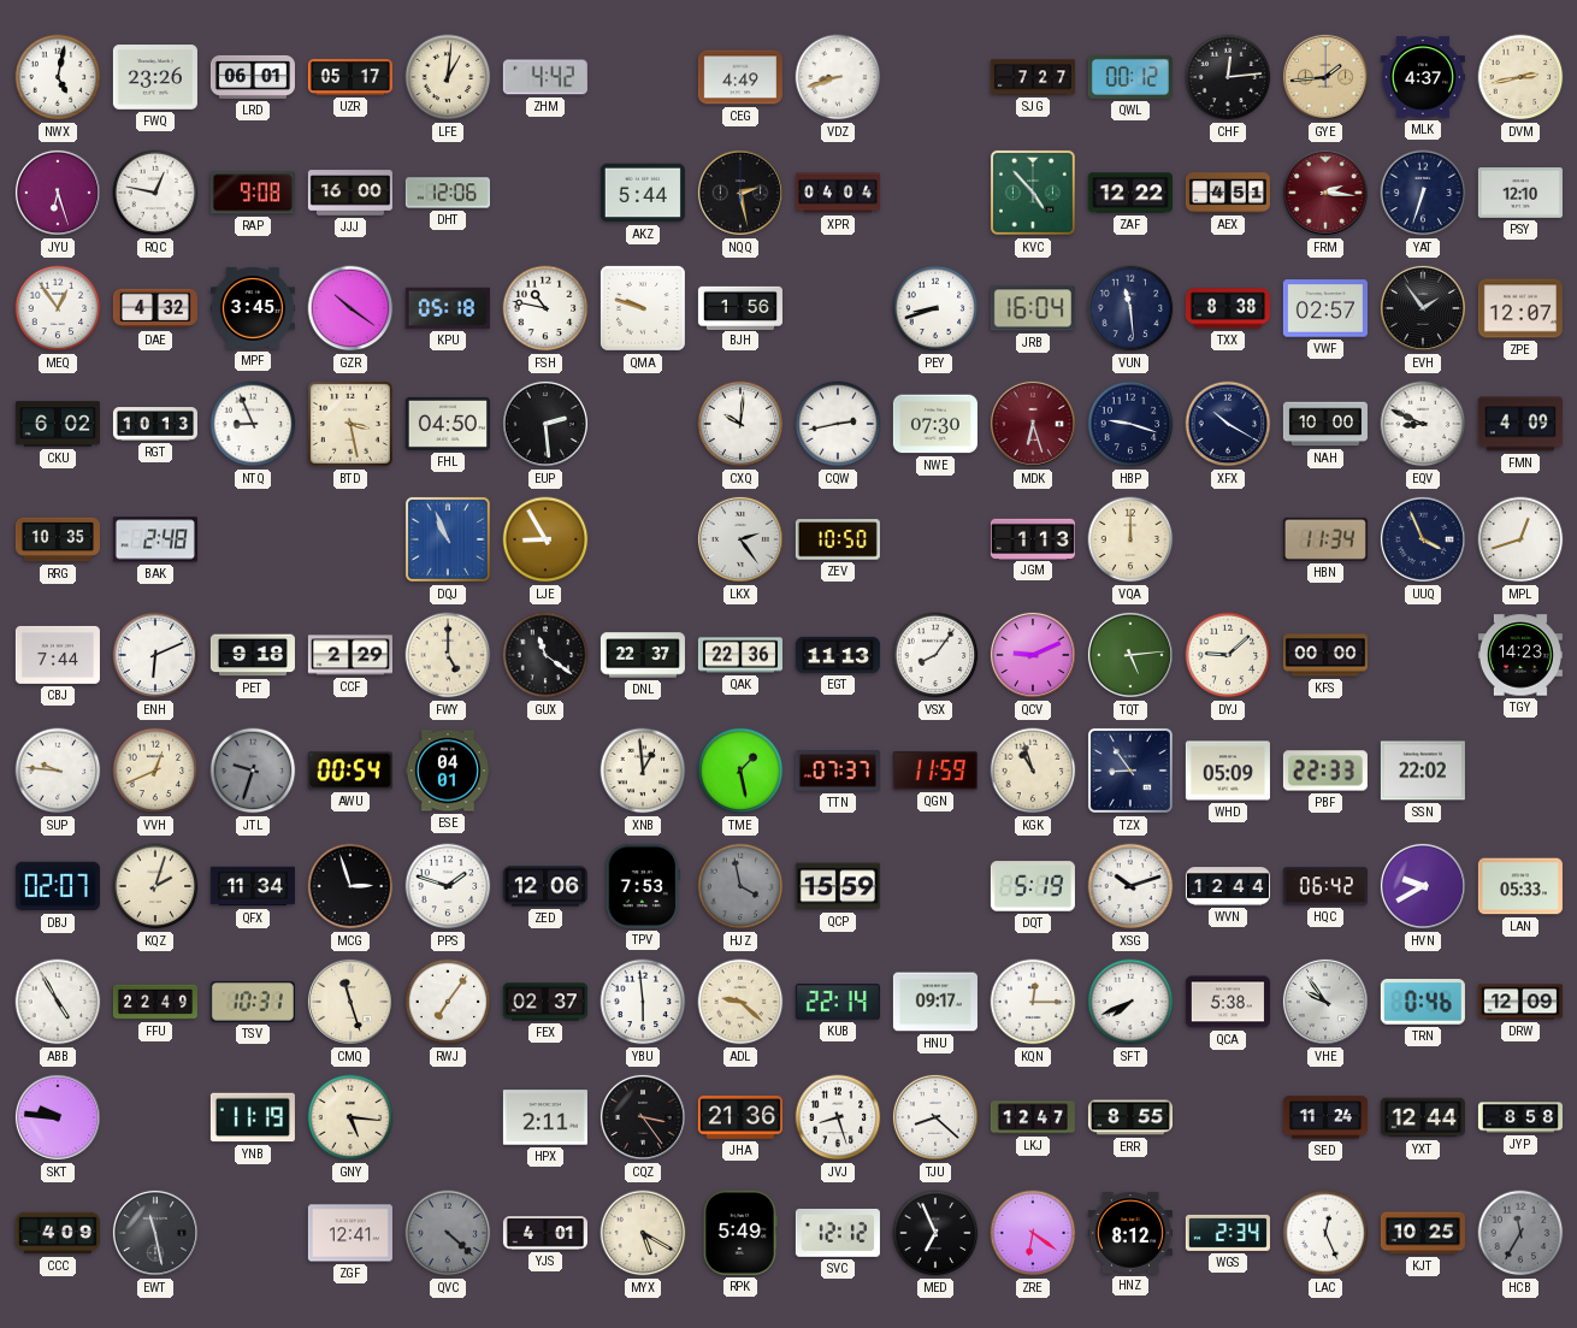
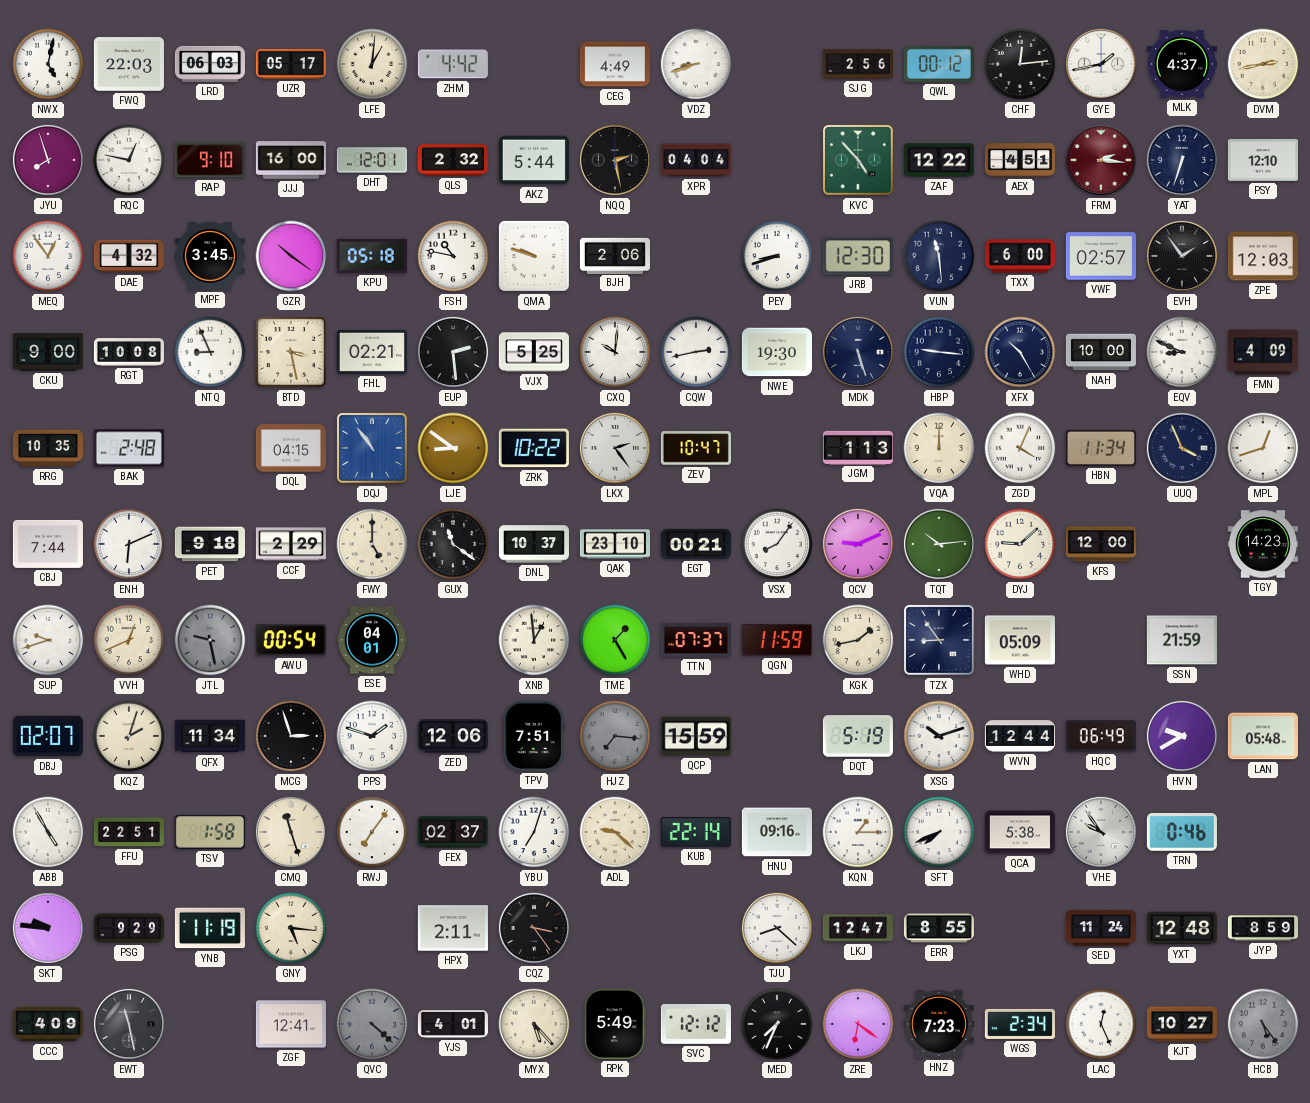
FWQ: 23:26 -> 22:03
LRD: 06:01 -> 06:03
SJG: 7:27 -> 2:56
GYE: 1:44 -> 1:43
GYE dial: champagne -> white
JYU: 6:27 -> 7:57
RAP: 9:08 -> 9:10
DHT: 12:06 -> 12:01
QLS: none -> 2:32
BJH: 1:56 -> 2:06
JRB: 16:04 -> 12:30
TXX: 8:38 -> 6:00
ZPE: 12:07 -> 12:03
CKU: 6:02 -> 9:00
RGT: 10:13 -> 10:08
FHL: 04:50 -> 02:21
VJX: none -> 5:25
NWE: 07:30 -> 19:30
MDK: 6:27 -> 5:27
MDK dial: burgundy -> navy
HBP: 9:18 -> 9:16
XFX: 10:20 -> 10:25
DQL: none -> 04:15
DQJ: 10:56 -> 10:54
LJE: 8:55 -> 8:51
ZRK: none -> 10:22
ZEV: 10:50 -> 10:47
ZGD: none -> 4:04
DNL: 22:37 -> 10:37
QAK: 22:36 -> 23:10
EGT: 11:13 -> 00:21
TQT: 5:14 -> 10:14
KFS: 00:00 -> 12:00
SUP: 9:46 -> 9:42
JTL: 9:33 -> 9:28
TME: 1:28 -> 1:25
KGK: 10:57 -> 1:43
PBF: 22:33 -> none
SSN: 22:02 -> 21:59
TPV: 7:53 -> 7:51
HJZ: 3:58 -> 7:16
HQC: 06:42 -> 06:49
LAN: 05:33 -> 05:48
FFU: 22:49 -> 22:51
TSV: 10:31 -> 1:58
YBU: 5:59 -> 7:03
HNU: 09:17 -> 09:16
KQN: 12:15 -> 1:15
DRW: 12:09 -> none
PSG: none -> 9:29
JHA: 21:36 -> none
JVJ: 8:27 -> none
YXT: 12:44 -> 12:48
JYP: 8:58 -> 8:59
MYX: 5:20 -> 5:23
MED: 6:56 -> 7:34
HNZ: 8:12 -> 7:23
KJT: 10:25 -> 10:27
HCB: 11:35 -> 5:24
